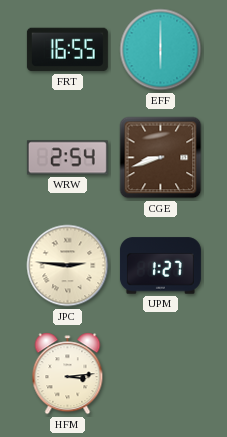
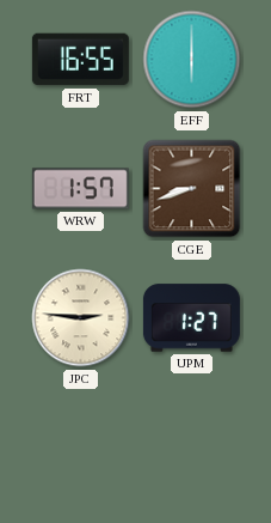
WRW: 2:54 -> 1:57
HFM: 3:14 -> none
